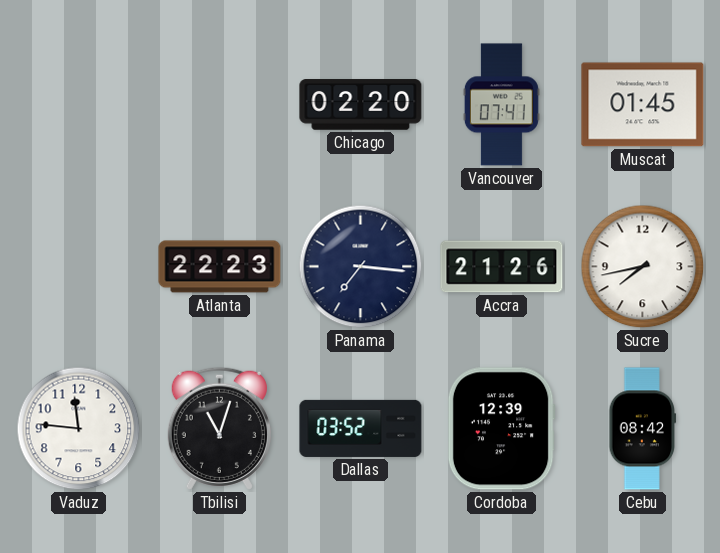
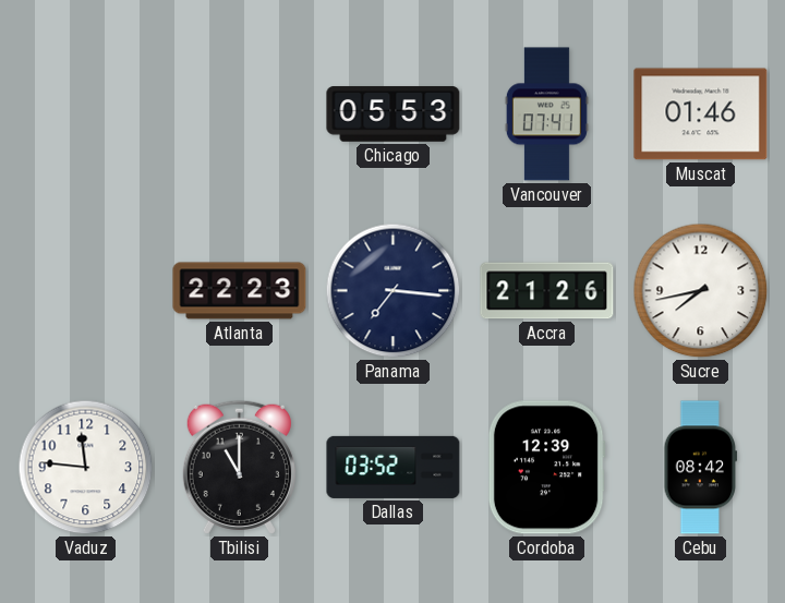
Chicago: 02:20 -> 05:53
Muscat: 01:45 -> 01:46
Tbilisi: 11:03 -> 11:00
